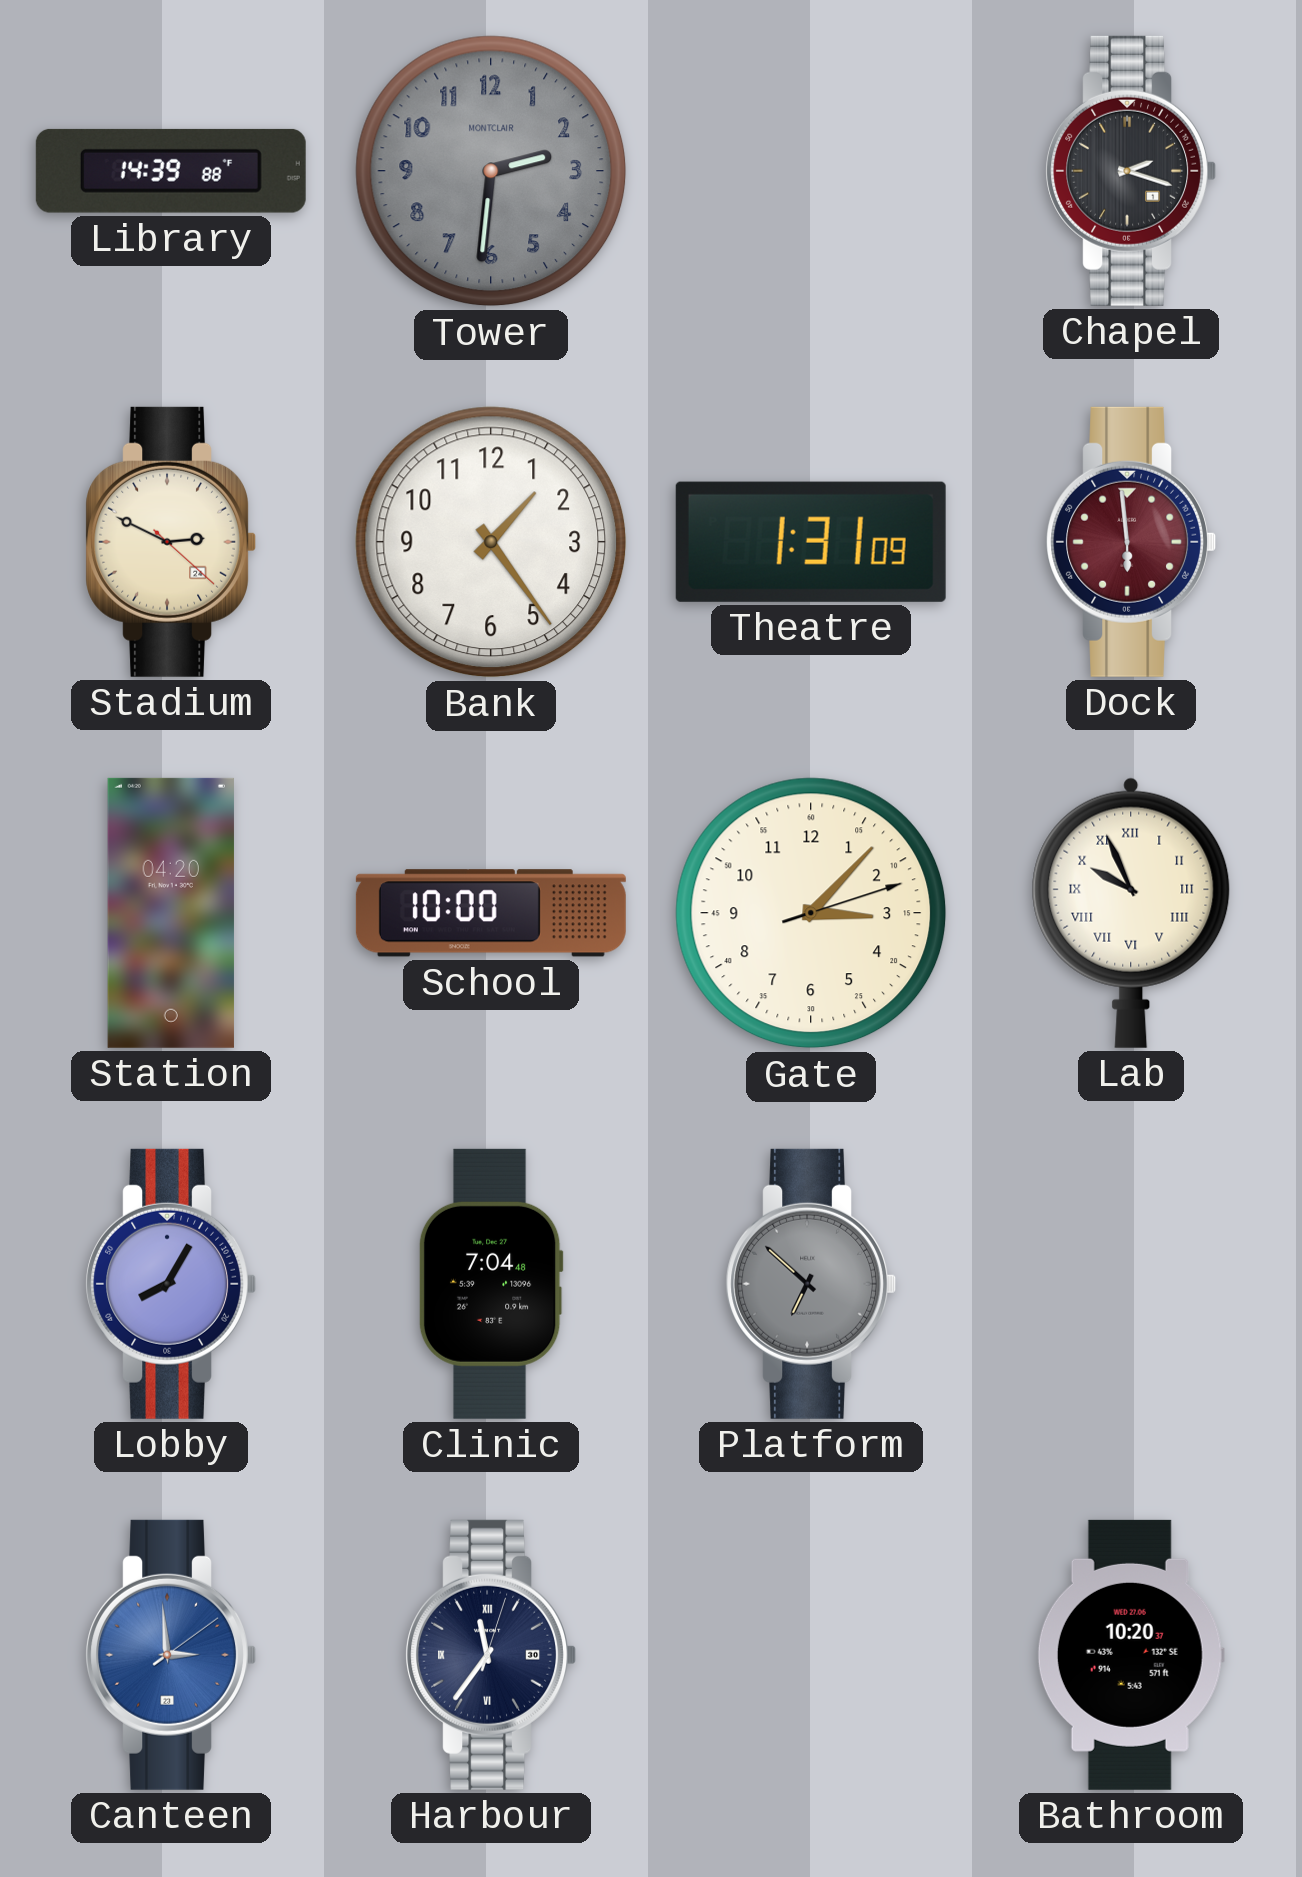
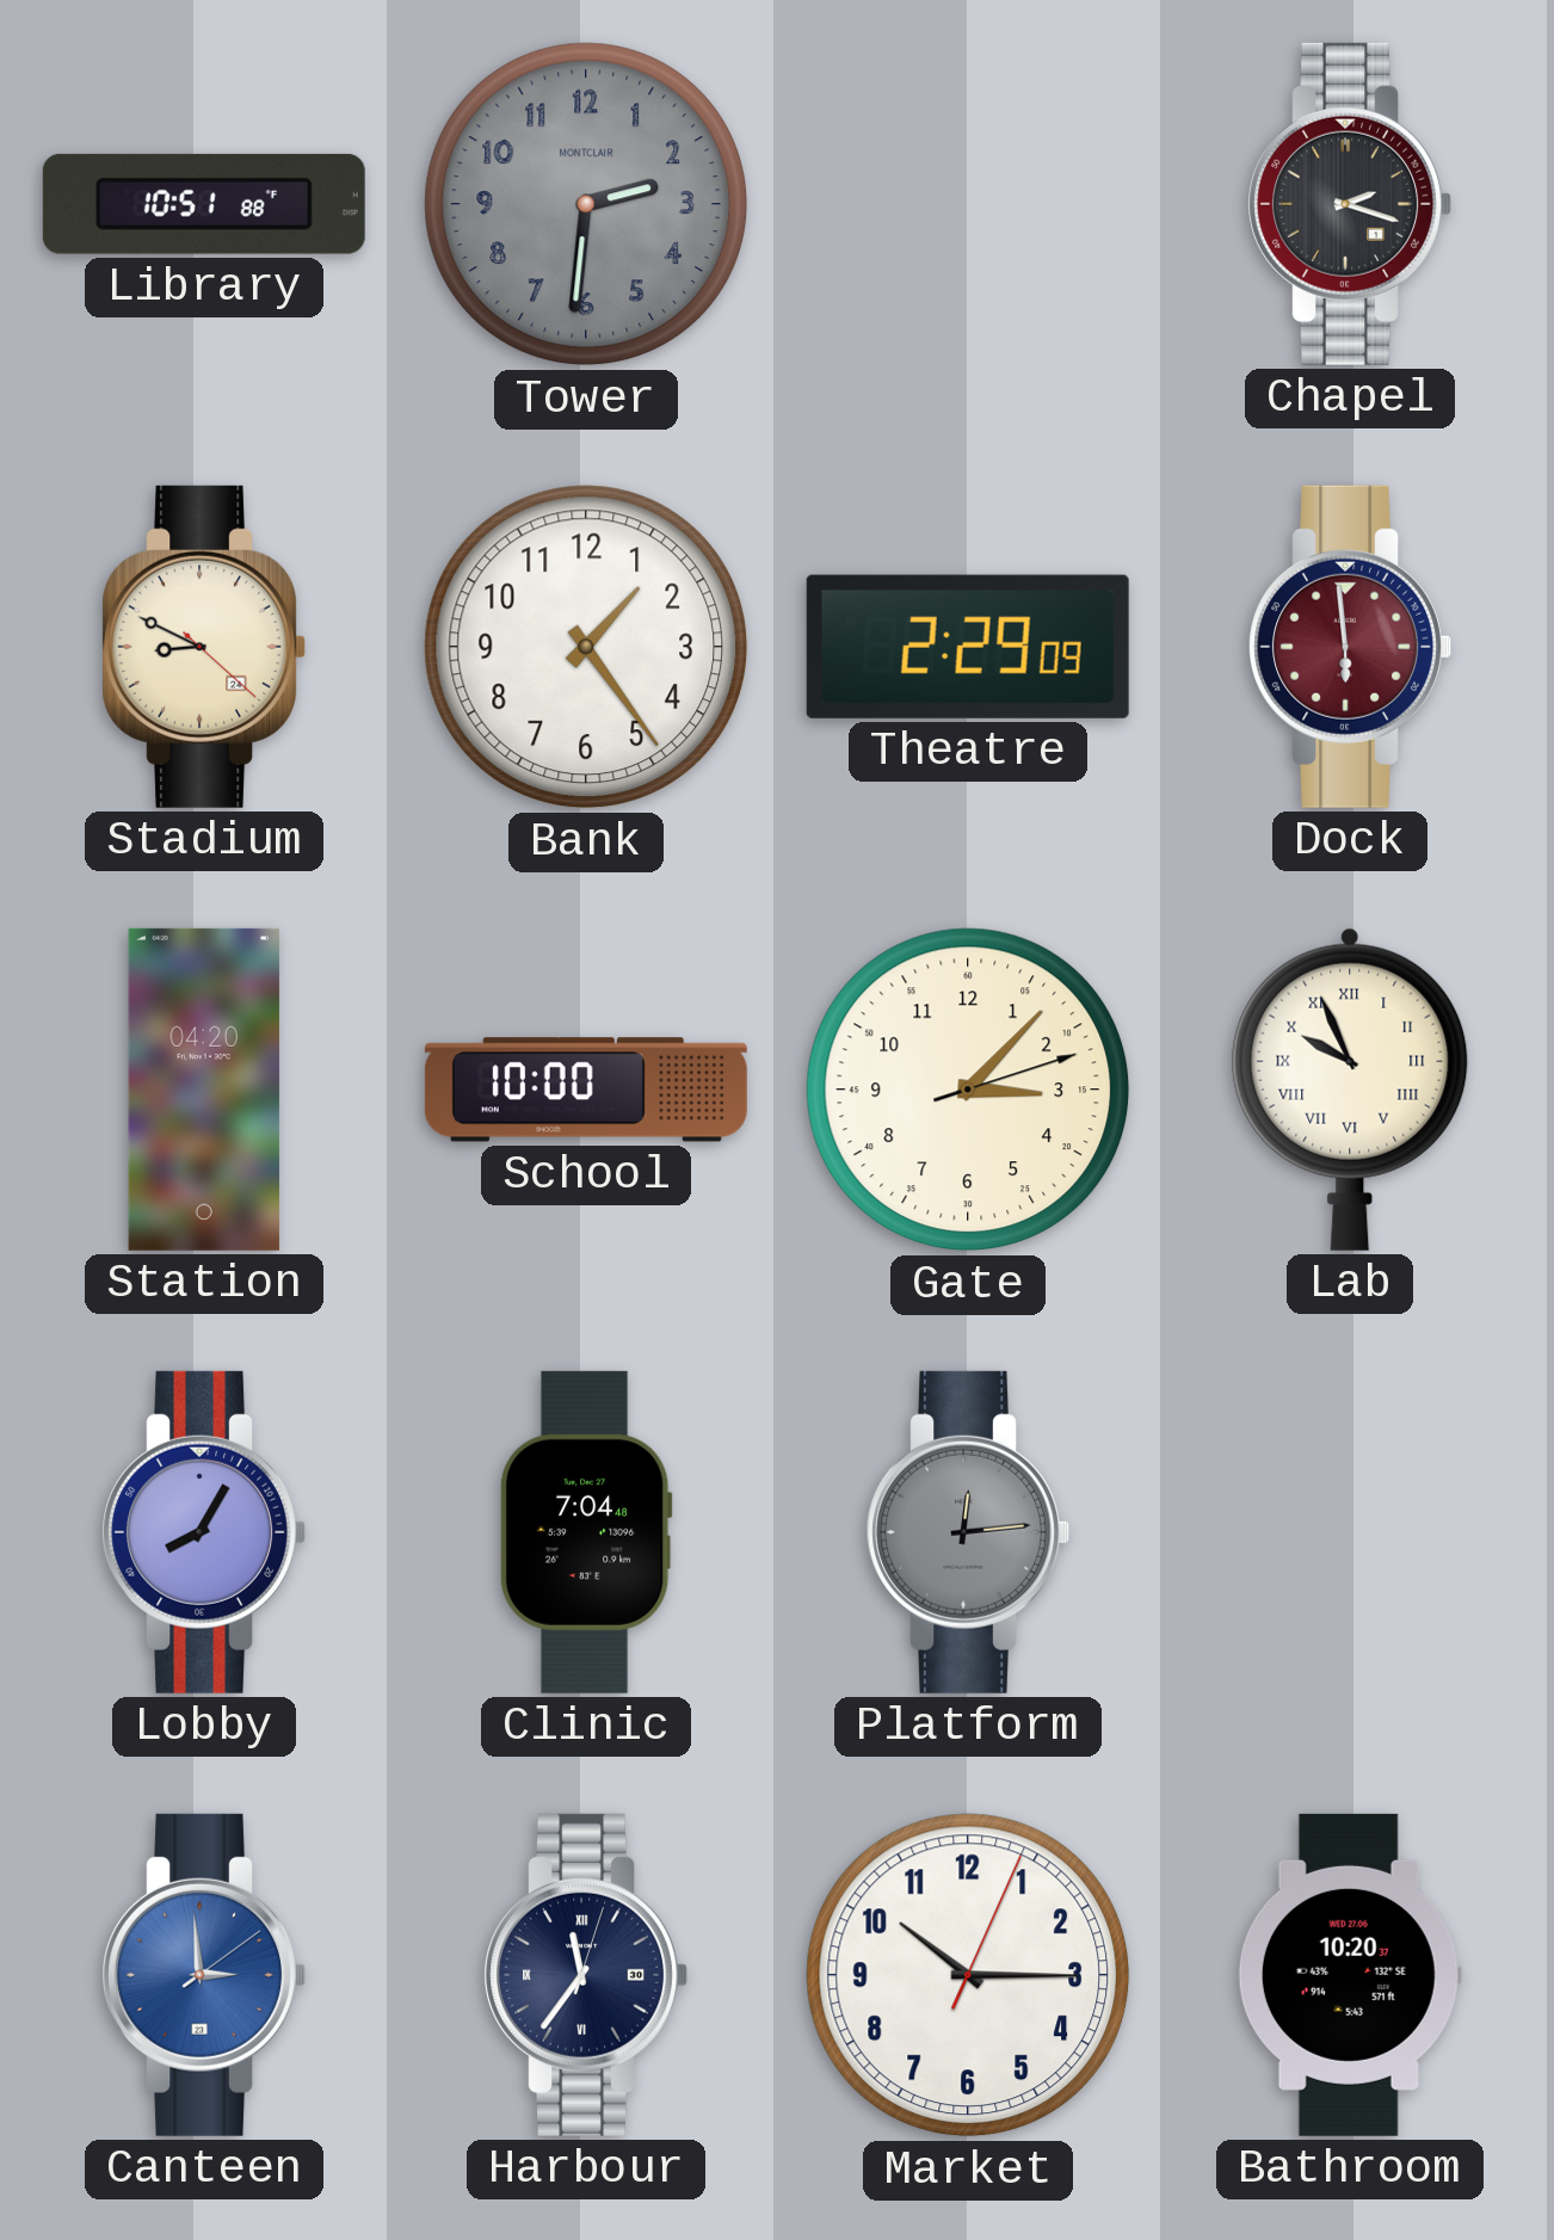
Library: 14:39 -> 10:51
Stadium: 2:49 -> 8:49
Theatre: 1:31 -> 2:29
Platform: 6:52 -> 12:14
Market: none -> 10:15
